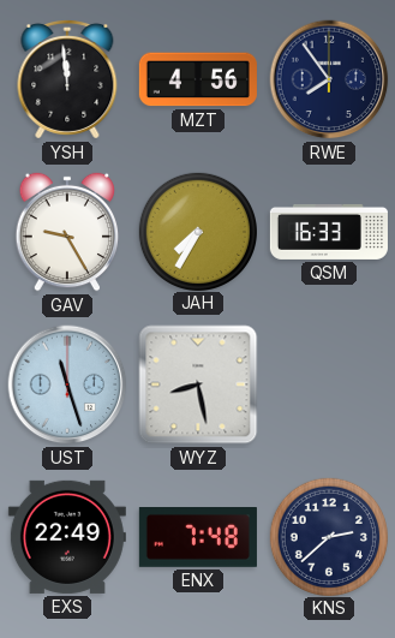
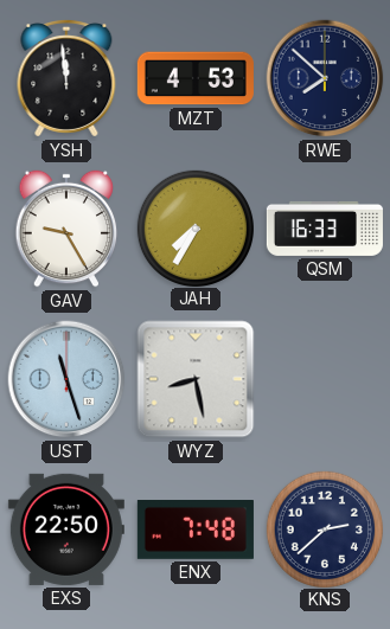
MZT: 4:56 -> 4:53
RWE: 7:54 -> 7:52
EXS: 22:49 -> 22:50
